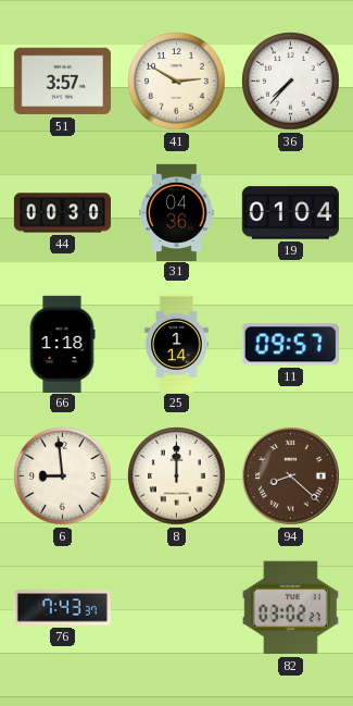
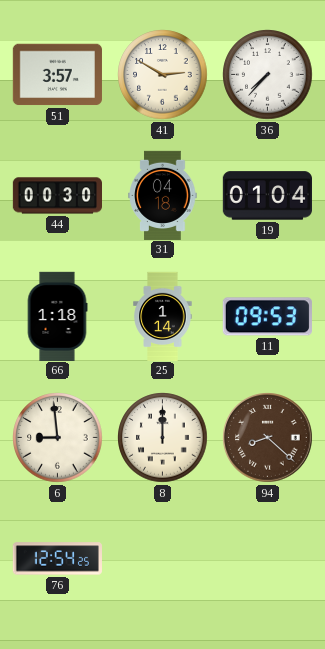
31: 04:36 -> 04:18
11: 09:57 -> 09:53
76: 7:43 -> 12:54
82: 03:02 -> none
